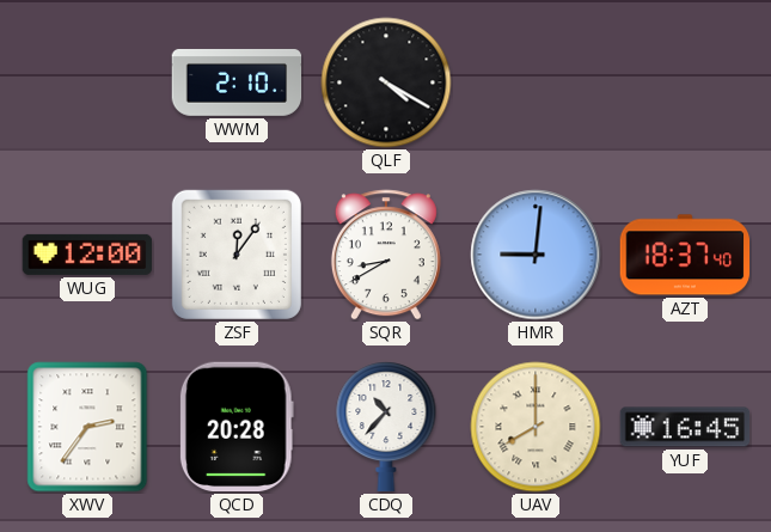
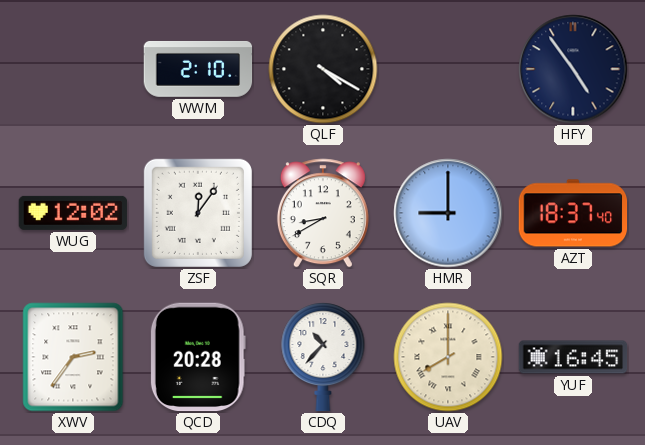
HFY: none -> 4:54
WUG: 12:00 -> 12:02
HMR: 9:01 -> 9:00
